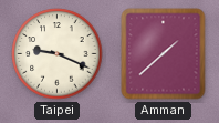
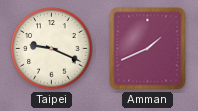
Amman: 1:38 -> 1:41
